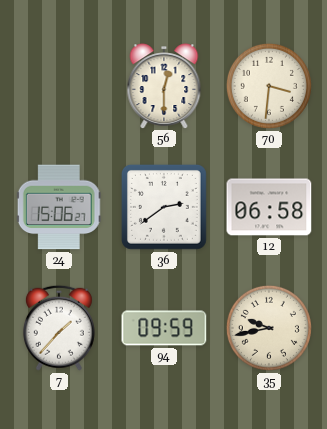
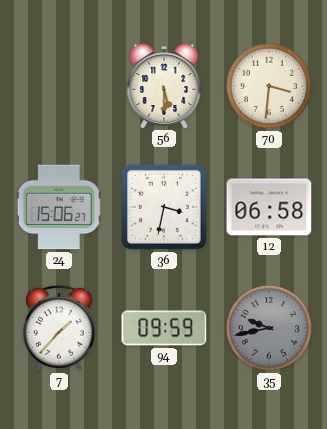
56: 12:30 -> 5:30
36: 2:39 -> 3:32
35 dial: cream -> grey
